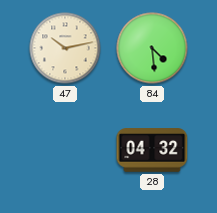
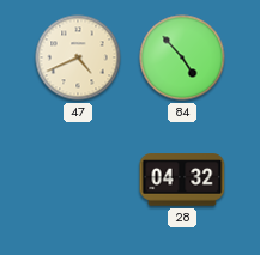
47: 10:13 -> 4:41
84: 4:29 -> 4:53
